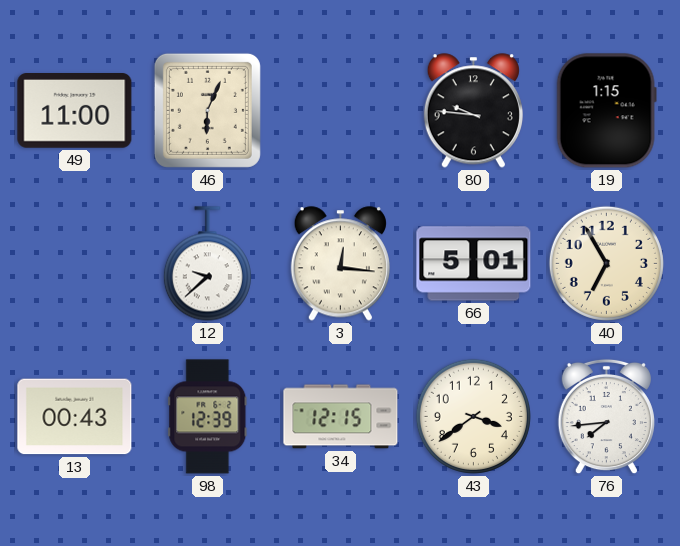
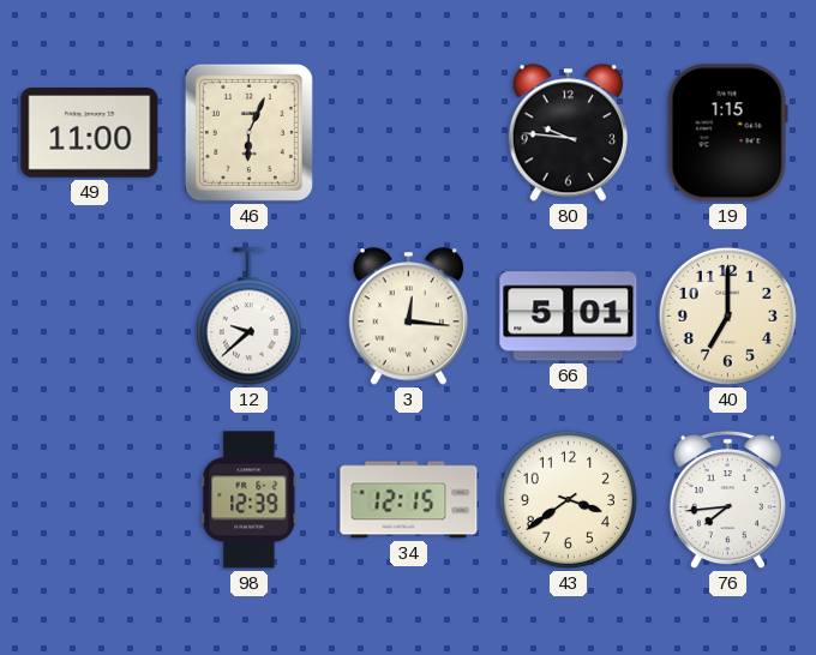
40: 6:55 -> 7:00
13: 00:43 -> none
